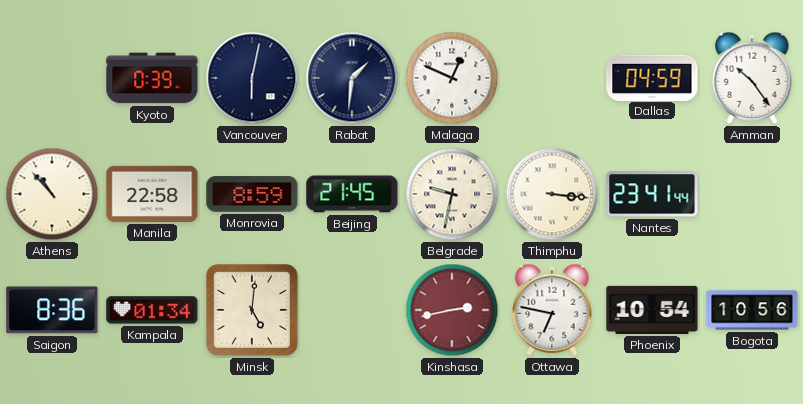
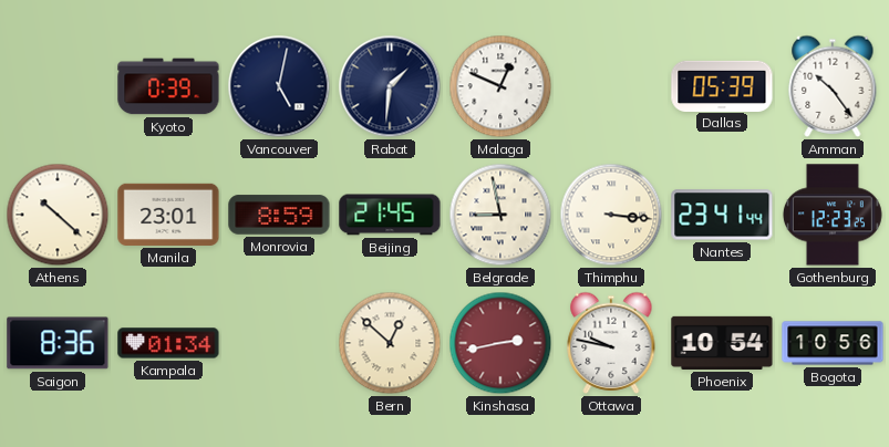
Vancouver: 6:02 -> 5:02
Dallas: 04:59 -> 05:39
Athens: 10:53 -> 10:22
Manila: 22:58 -> 23:01
Belgrade: 9:32 -> 8:58
Gothenburg: none -> 12:23
Minsk: 5:01 -> none
Bern: none -> 12:52
Ottawa: 6:47 -> 9:47
